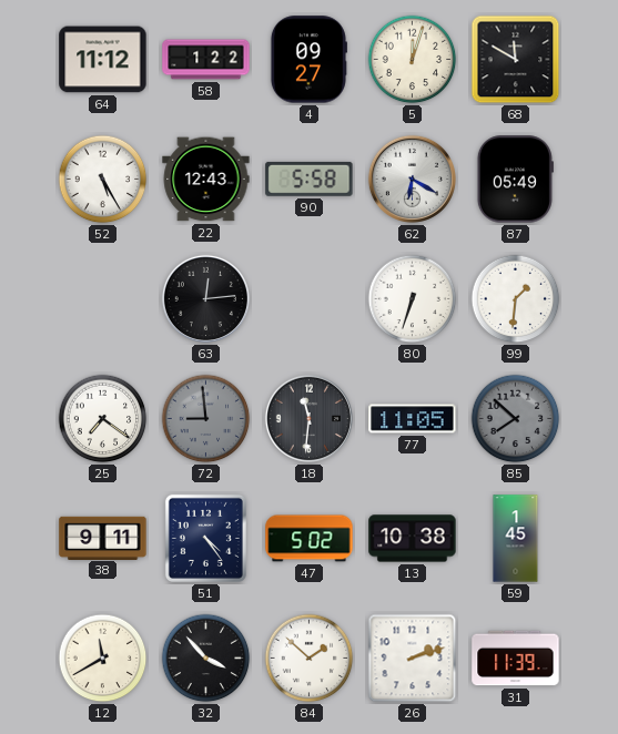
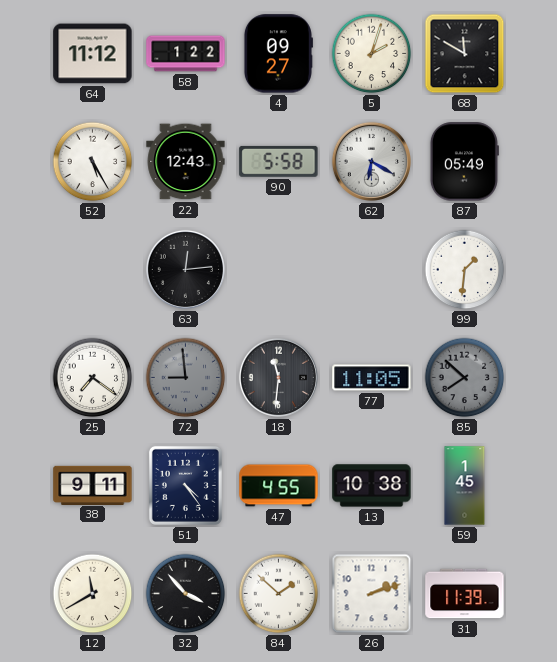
5: 12:03 -> 2:03
80: 6:33 -> none
47: 5:02 -> 4:55
